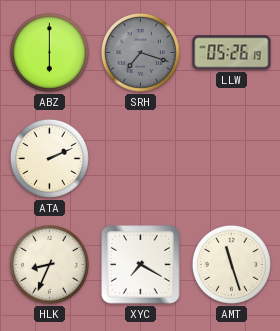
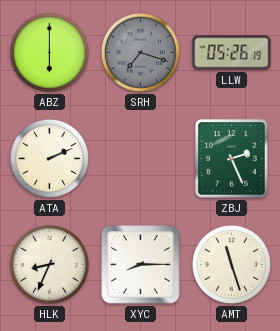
ZBJ: none -> 2:26
XYC: 7:20 -> 8:15
